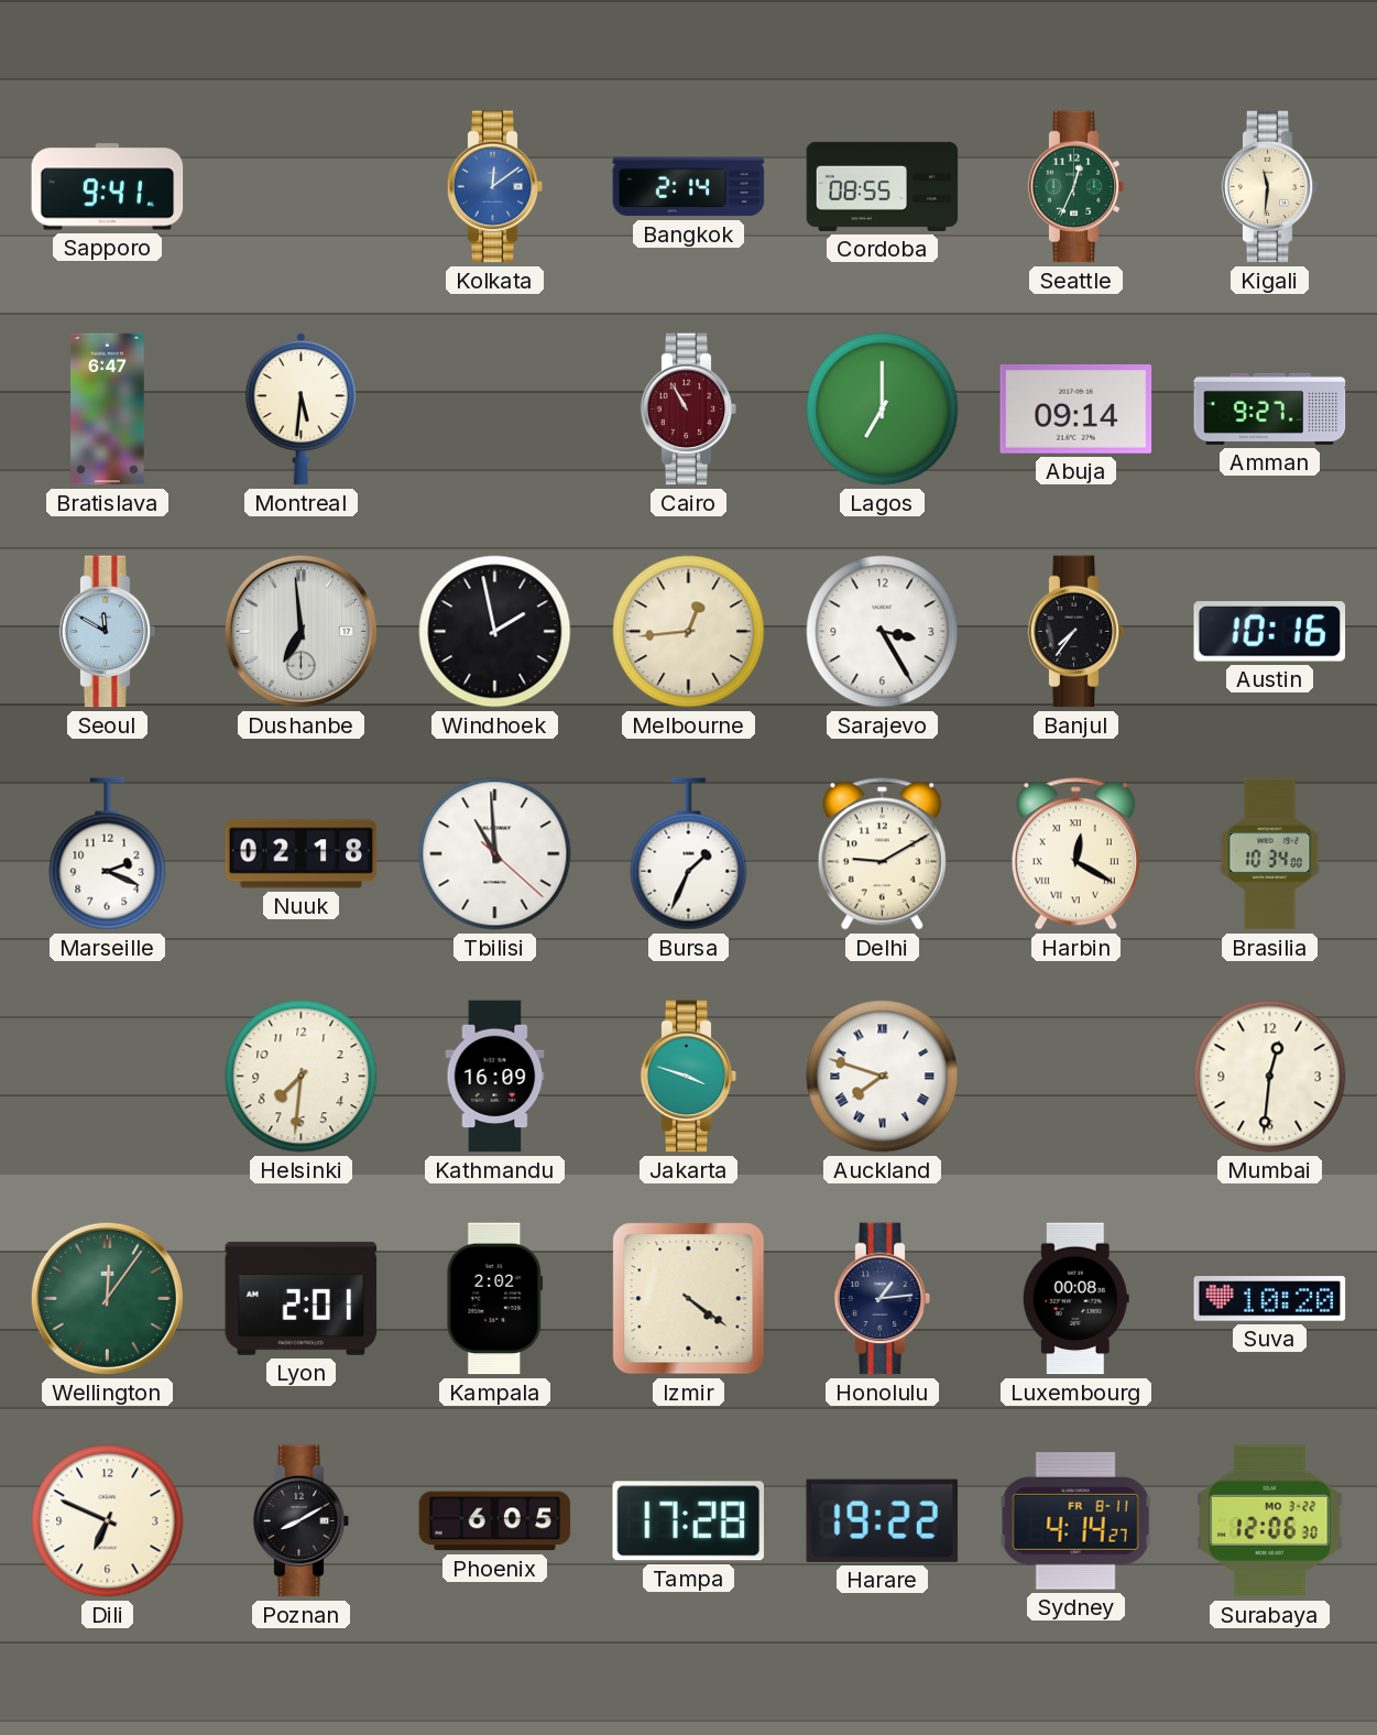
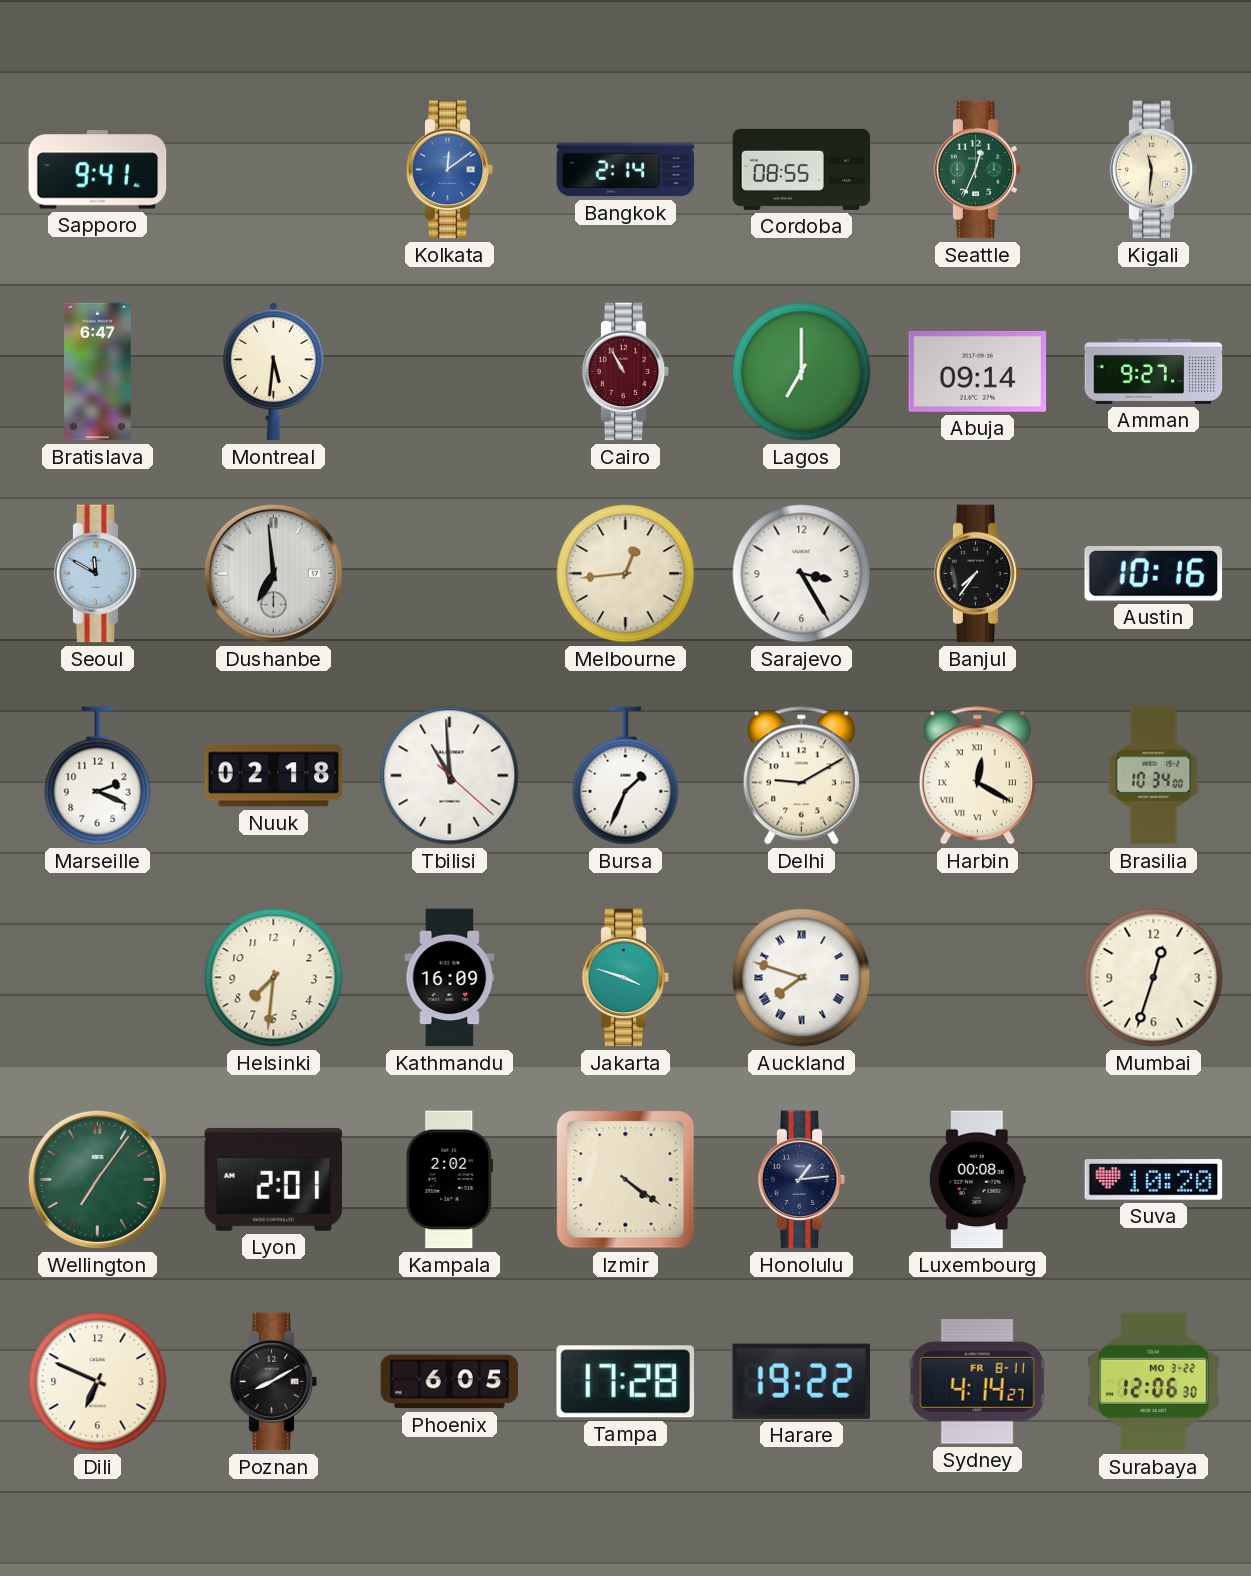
Windhoek: 1:58 -> none
Mumbai: 12:31 -> 12:33
Wellington: 12:06 -> 7:06
